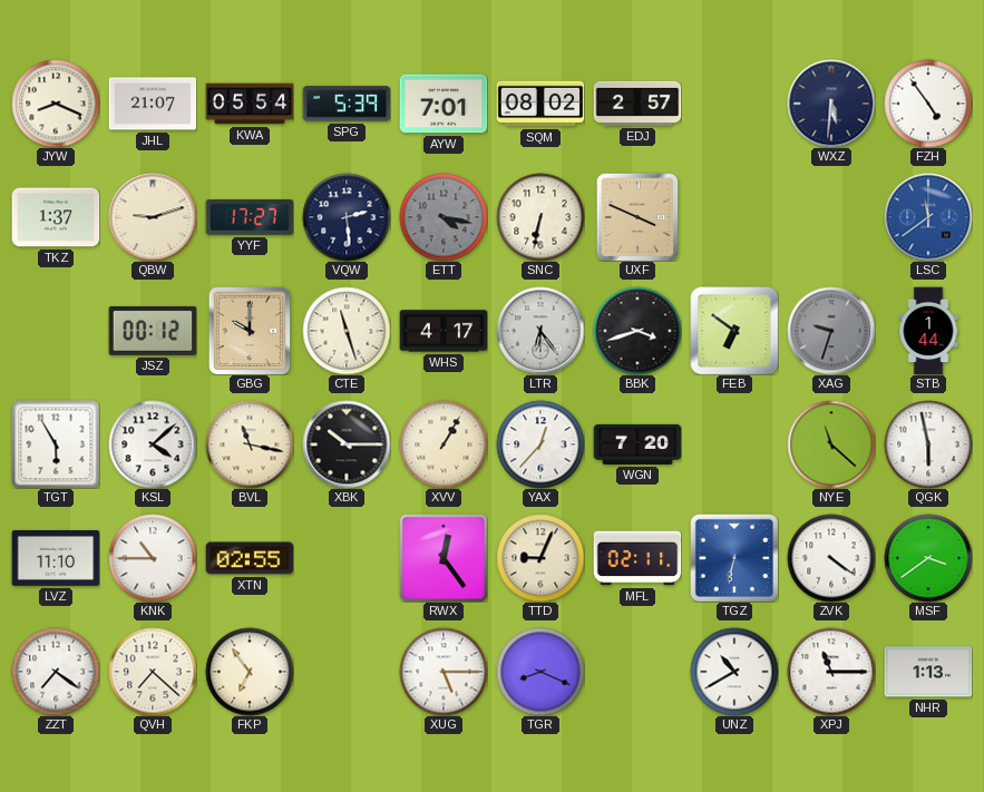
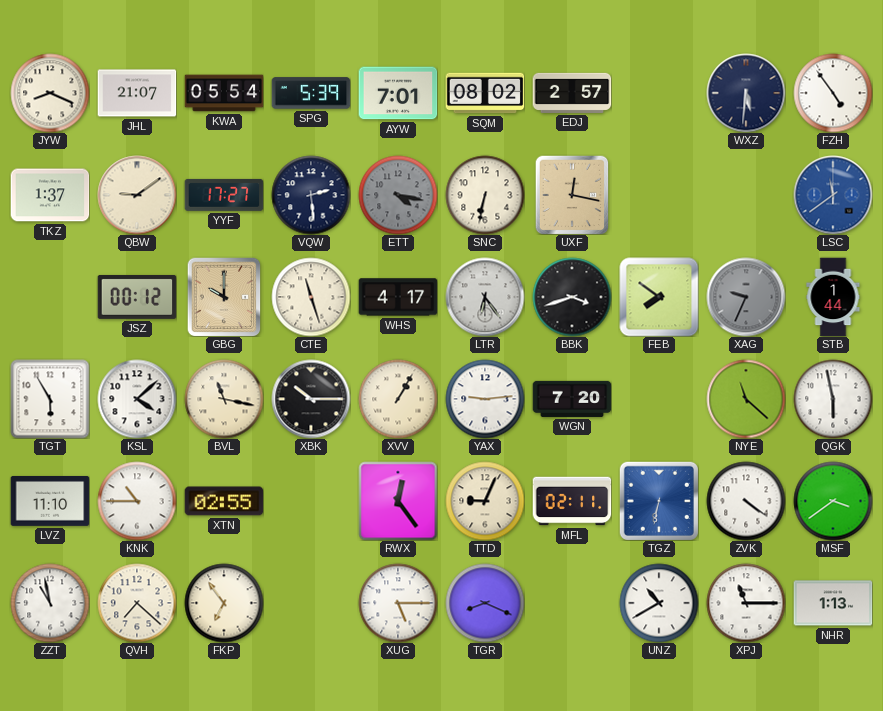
QBW: 9:12 -> 9:09
UXF: 3:49 -> 12:17
FEB: 6:51 -> 7:51
XAG: 9:33 -> 9:34
YAX: 12:37 -> 9:14
ZZT: 7:21 -> 10:58
